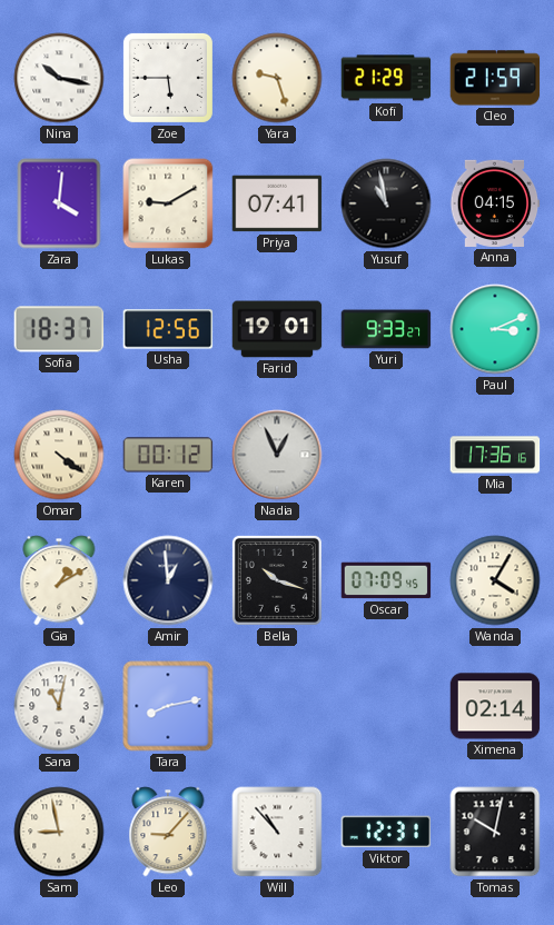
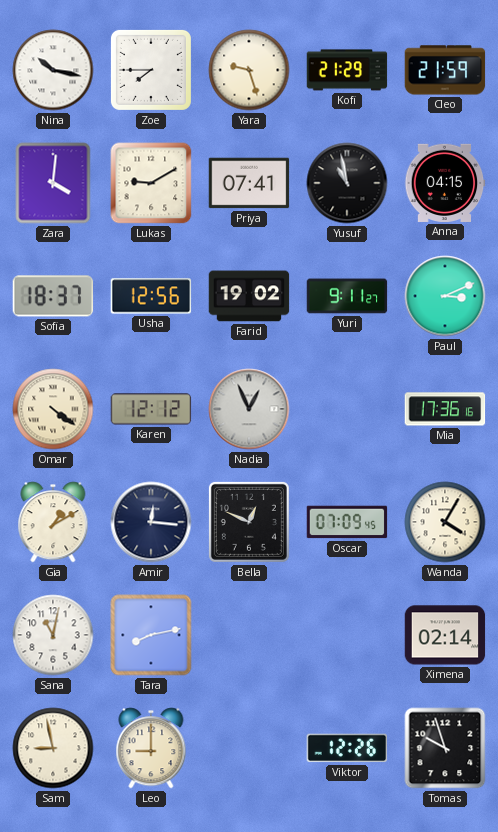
Zoe: 5:45 -> 7:45
Farid: 19:01 -> 19:02
Yuri: 9:33 -> 9:11
Karen: 00:12 -> 12:12
Amir: 12:59 -> 12:16
Bella: 10:18 -> 12:49
Leo: 9:07 -> 9:00
Will: 10:53 -> none
Viktor: 12:31 -> 12:26
Tomas: 10:02 -> 9:57
